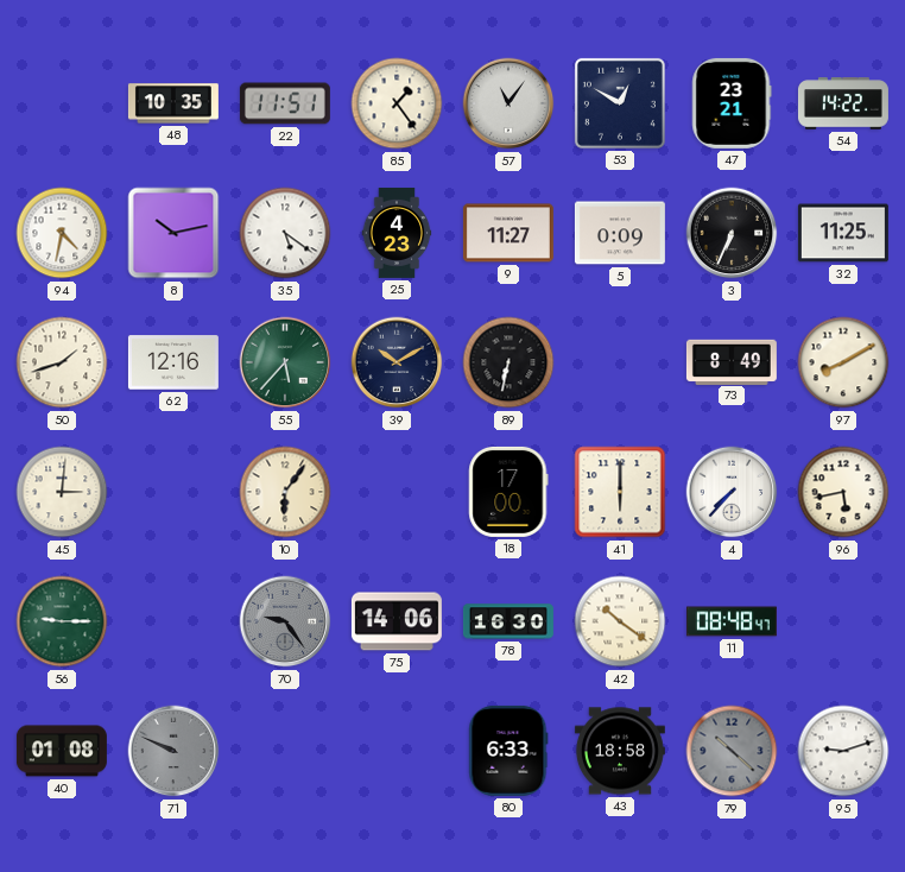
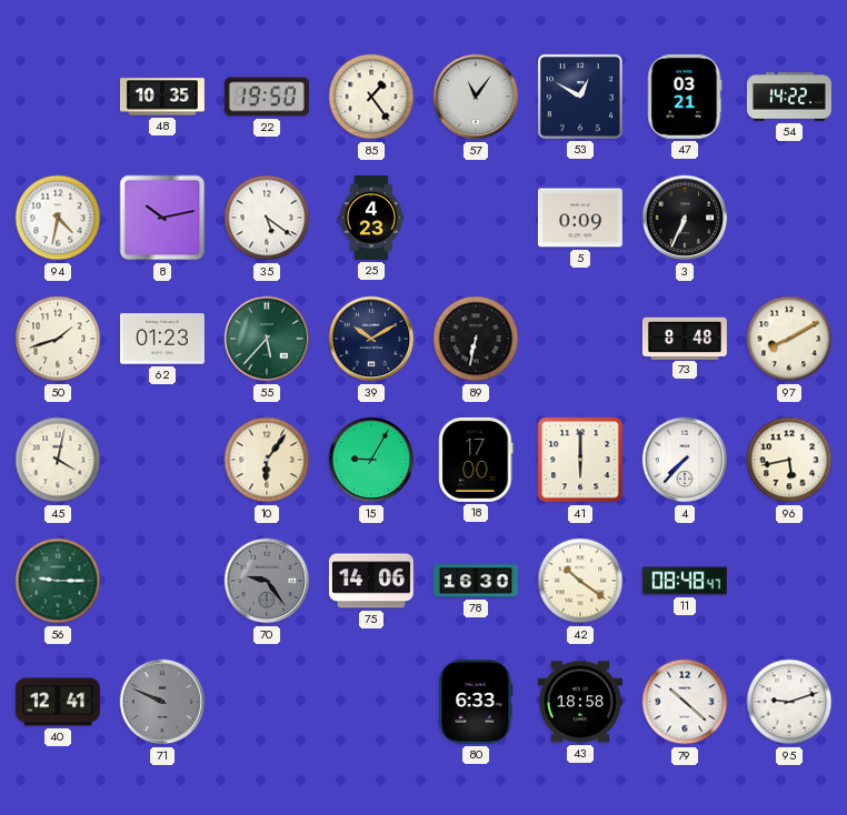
22: 11:51 -> 19:50
47: 23:21 -> 03:21
9: 11:27 -> none
32: 11:25 -> none
62: 12:16 -> 01:23
73: 8:49 -> 8:48
45: 3:01 -> 4:02
15: none -> 9:05
40: 01:08 -> 12:41
79 dial: grey -> white
